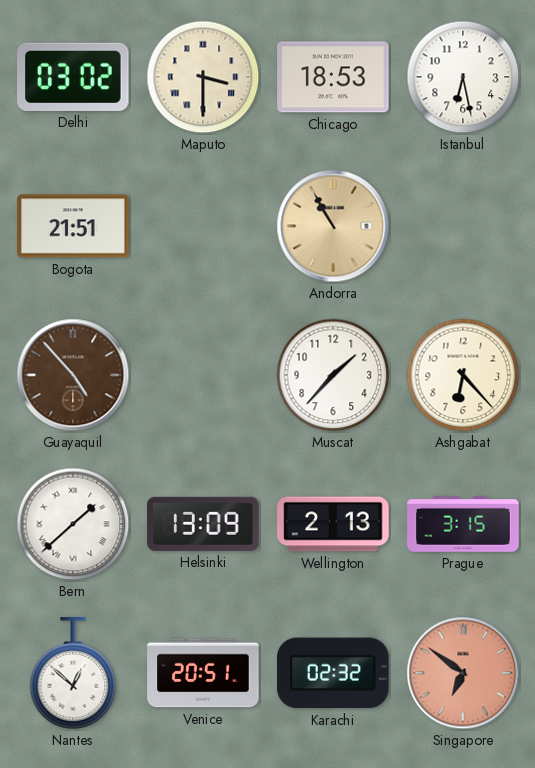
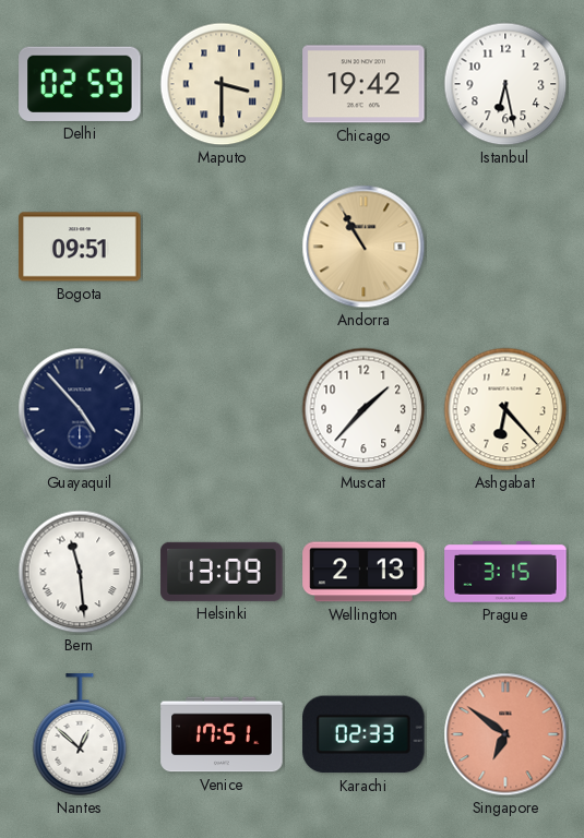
Delhi: 03:02 -> 02:59
Chicago: 18:53 -> 19:42
Bogota: 21:51 -> 09:51
Guayaquil dial: brown -> navy
Bern: 1:38 -> 11:29
Venice: 20:51 -> 17:51
Karachi: 02:32 -> 02:33
